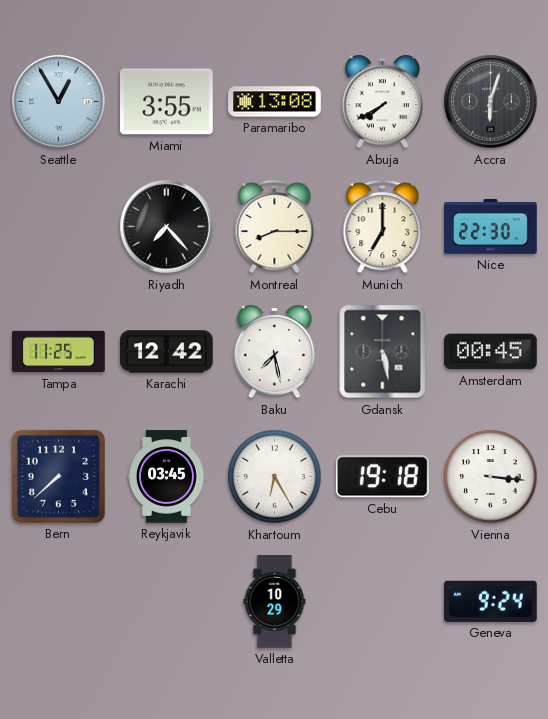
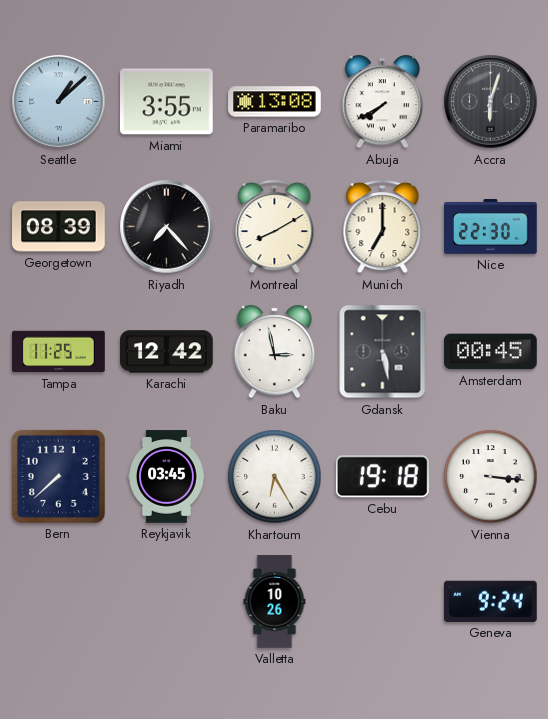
Seattle: 12:55 -> 1:08
Georgetown: none -> 08:39
Montreal: 8:15 -> 8:10
Baku: 7:28 -> 2:58
Valletta: 10:29 -> 10:26
